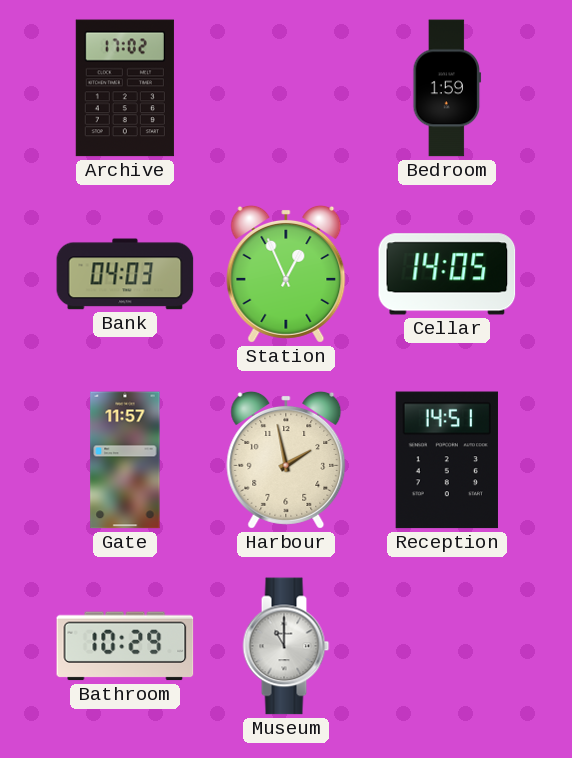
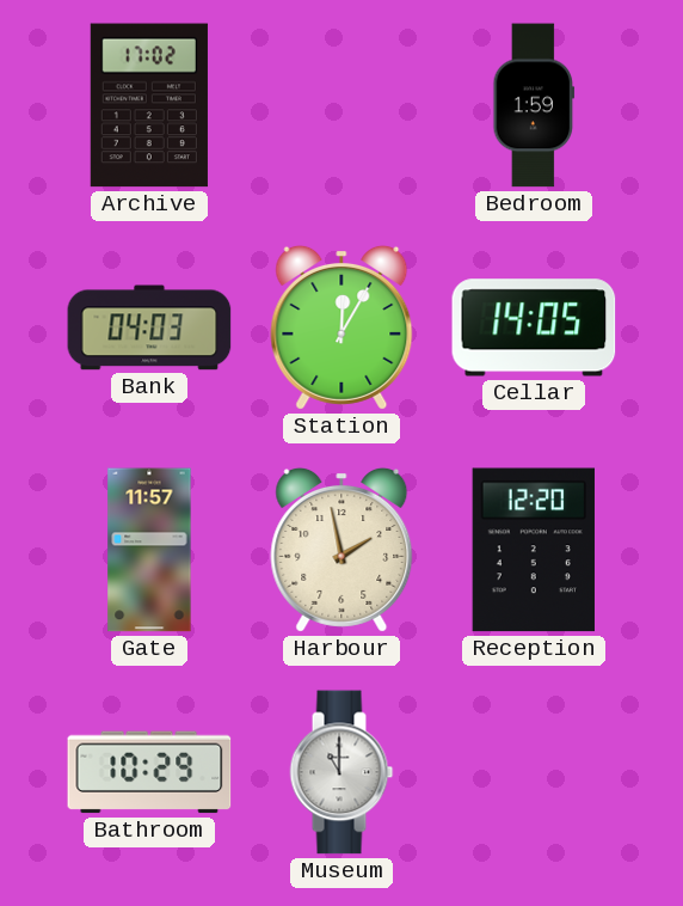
Station: 12:56 -> 12:05
Reception: 14:51 -> 12:20
